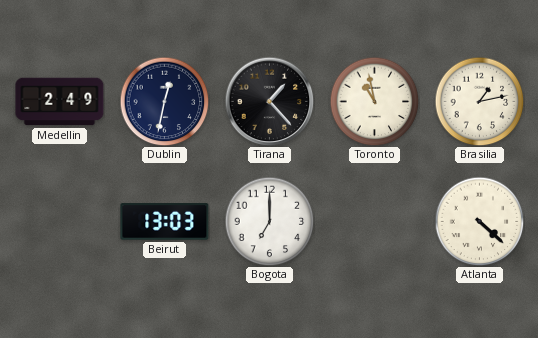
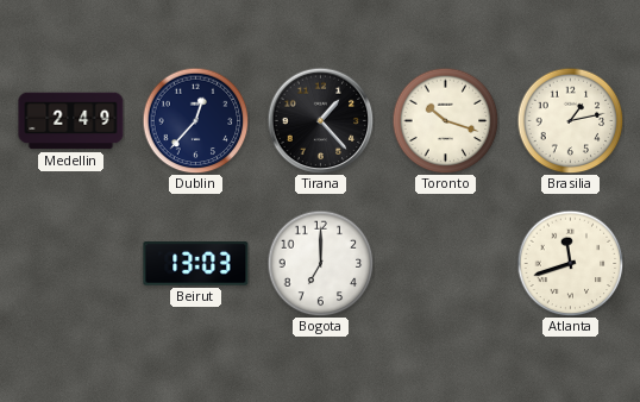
Dublin: 12:32 -> 12:37
Toronto: 10:58 -> 10:18
Atlanta: 4:22 -> 11:42
